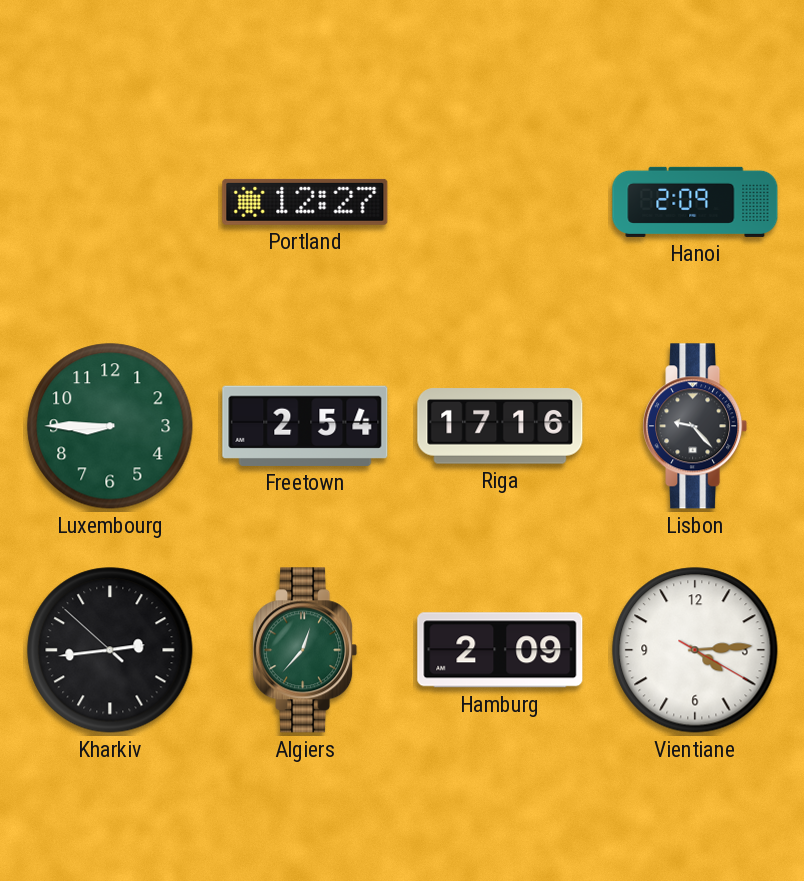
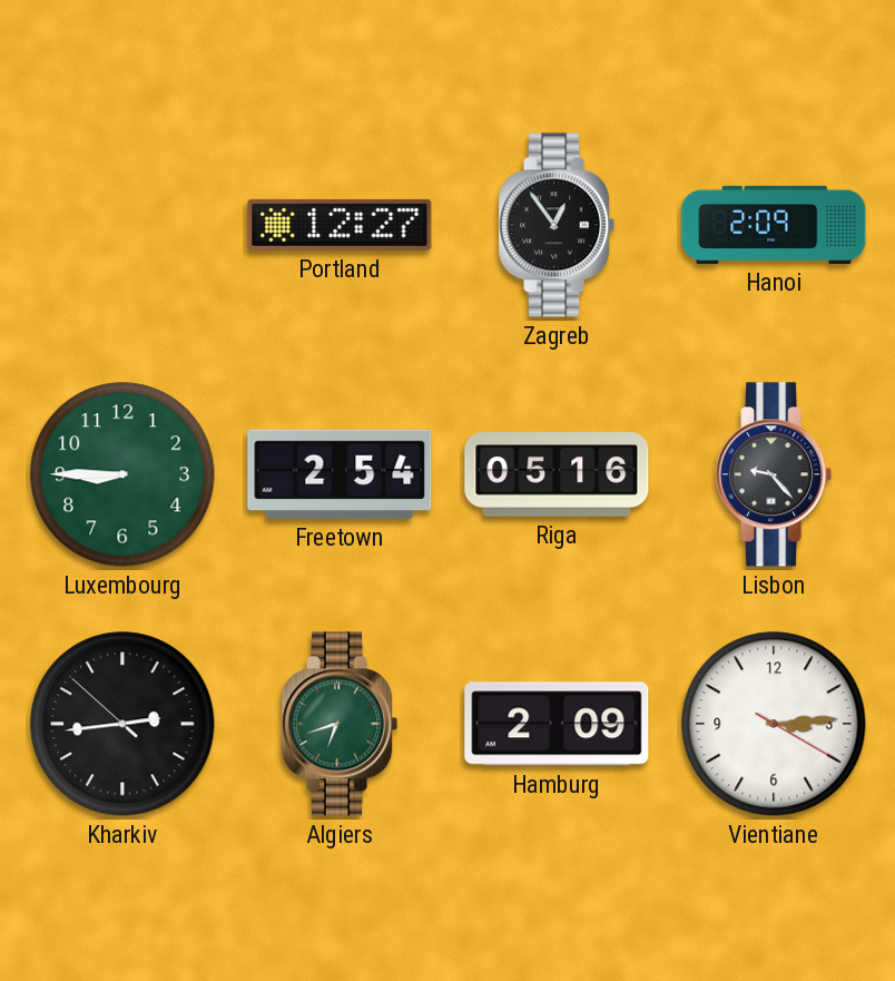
Zagreb: none -> 12:54
Riga: 17:16 -> 05:16
Algiers: 12:37 -> 6:42
Vientiane: 4:14 -> 3:14
